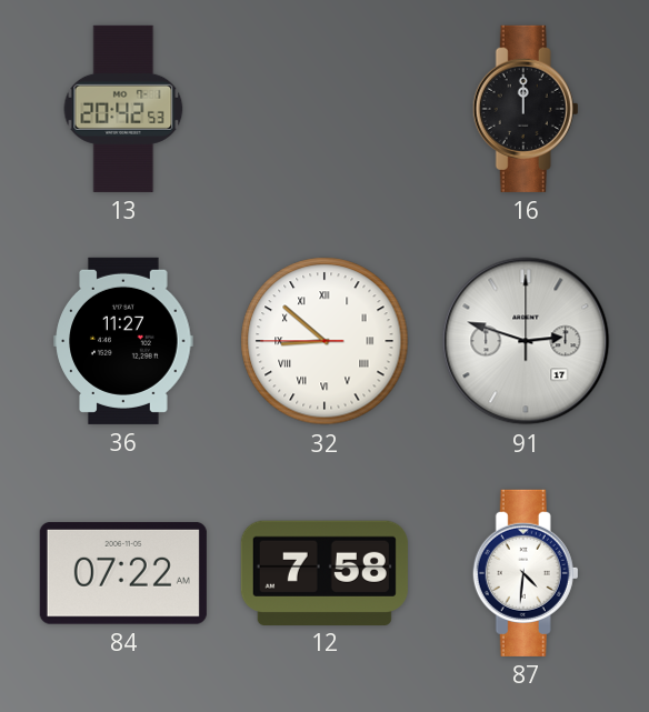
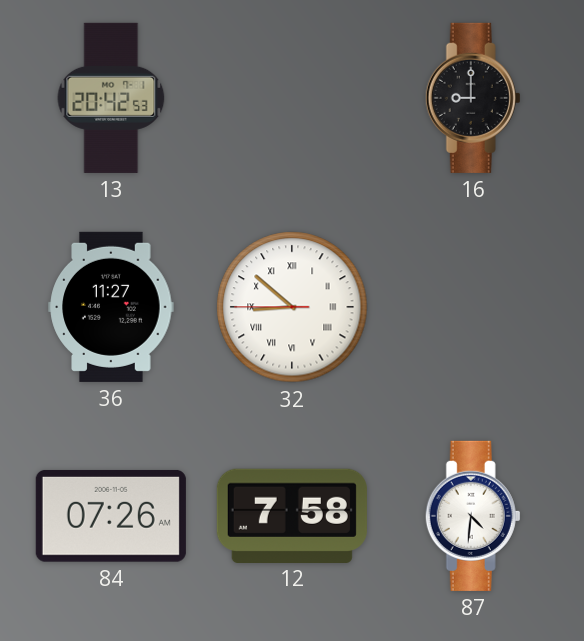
16: 12:00 -> 9:00
91: 2:48 -> none
84: 07:22 -> 07:26
